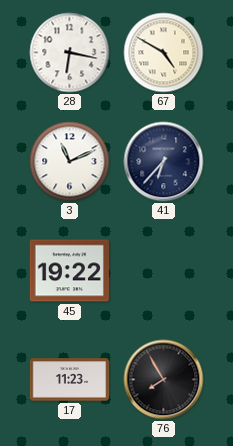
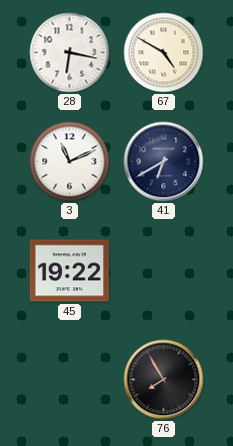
41: 6:37 -> 6:40
17: 11:23 -> none
